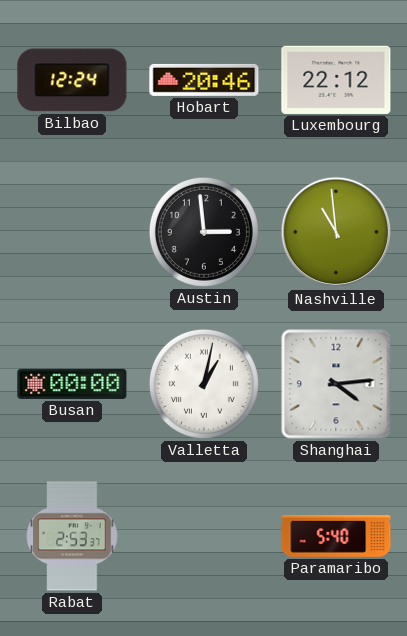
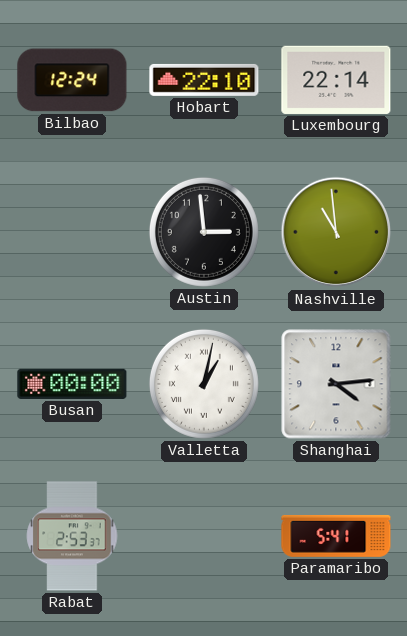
Hobart: 20:46 -> 22:10
Luxembourg: 22:12 -> 22:14
Paramaribo: 5:40 -> 5:41
